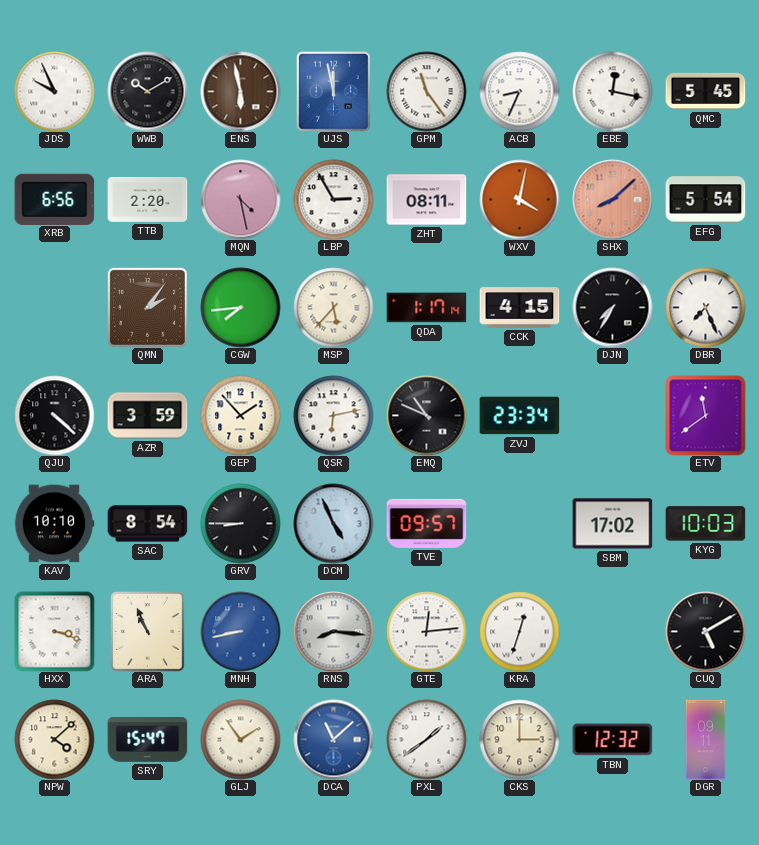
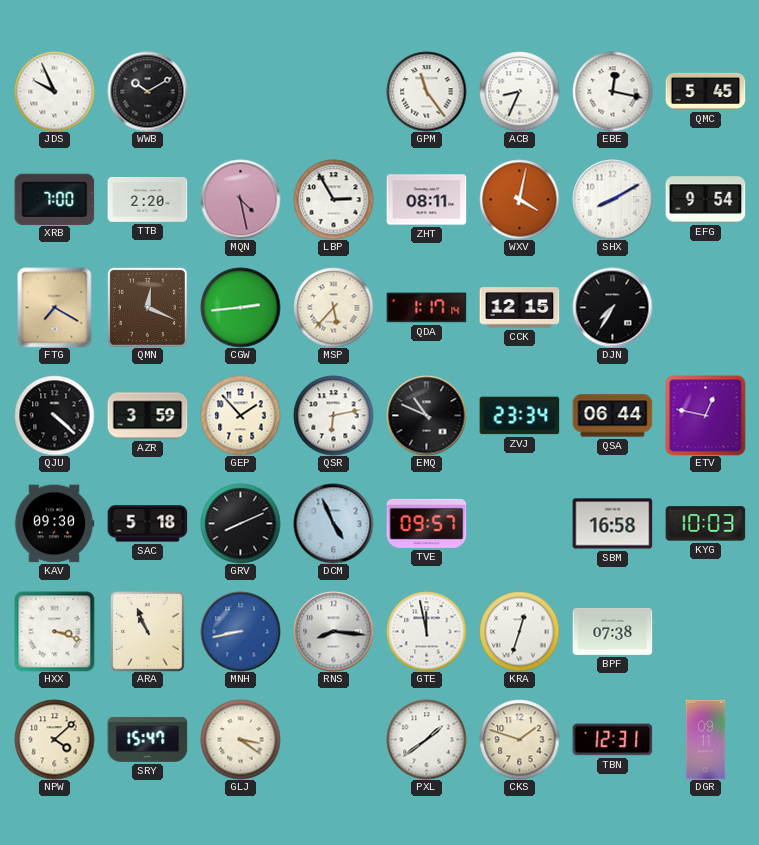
ENS: 5:58 -> none
UJS: 11:58 -> none
XRB: 6:56 -> 7:00
SHX: 8:08 -> 8:10
SHX dial: salmon -> white
EFG: 5:54 -> 9:54
FTG: none -> 7:20
QMN: 2:06 -> 12:19
CGW: 7:44 -> 2:44
CCK: 4:15 -> 12:15
DBR: 7:26 -> none
QSA: none -> 06:44
ETV: 11:39 -> 12:47
KAV: 10:10 -> 09:30
SAC: 8:54 -> 5:18
GRV: 8:45 -> 8:11
SBM: 17:02 -> 16:58
GTE: 12:14 -> 11:58
BPF: none -> 07:38
CUQ: 5:10 -> none
GLJ: 1:54 -> 3:21
DCA: 11:08 -> none
CKS: 3:00 -> 1:48
TBN: 12:32 -> 12:31
